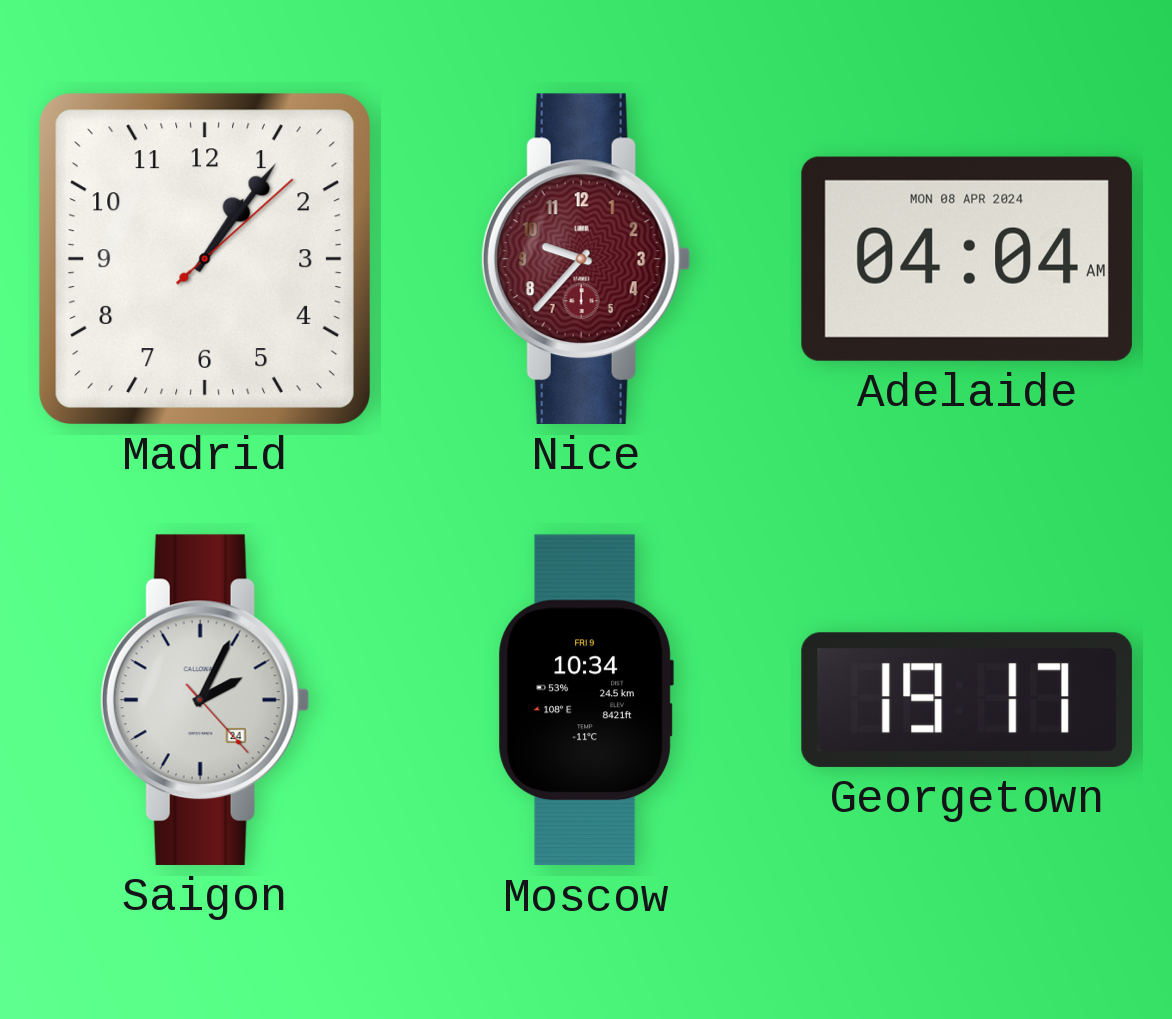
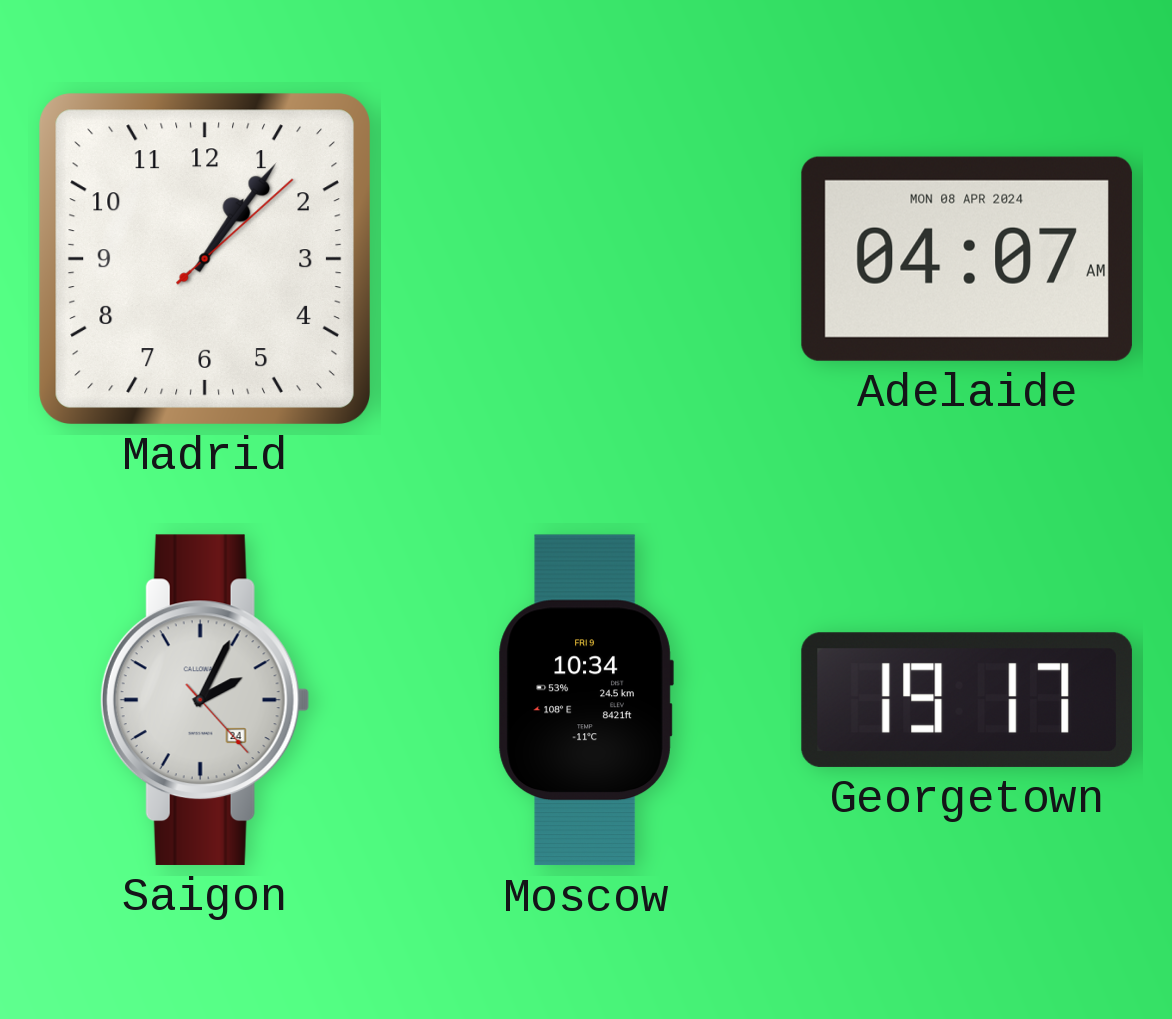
Nice: 9:37 -> none
Adelaide: 04:04 -> 04:07
